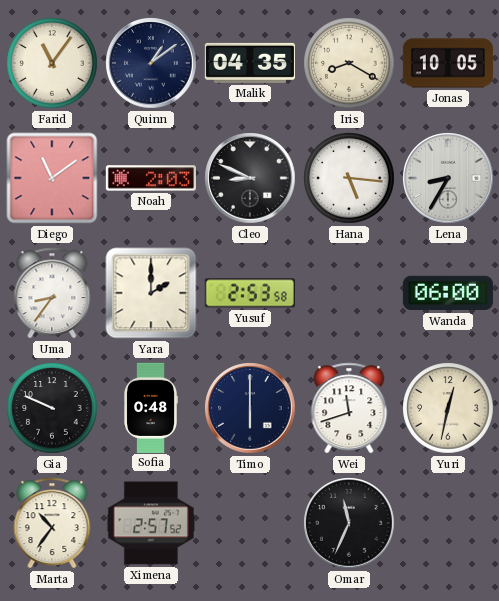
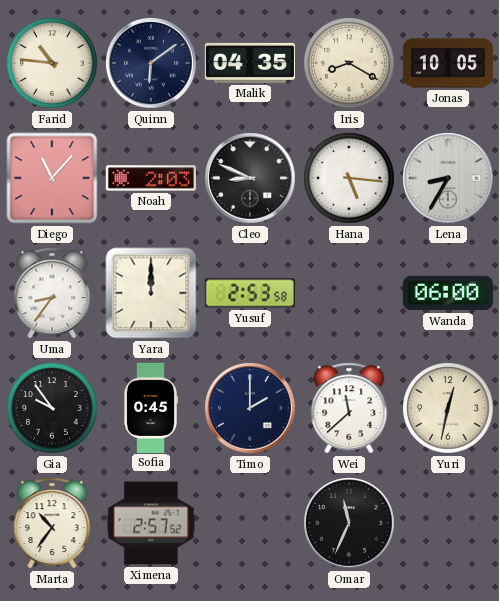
Farid: 11:06 -> 10:46
Quinn: 1:09 -> 6:09
Diego: 11:09 -> 11:07
Yara: 2:00 -> 12:00
Gia: 9:49 -> 9:54
Sofia: 0:48 -> 0:45
Timo: 6:00 -> 2:00
Wei: 11:42 -> 11:38
